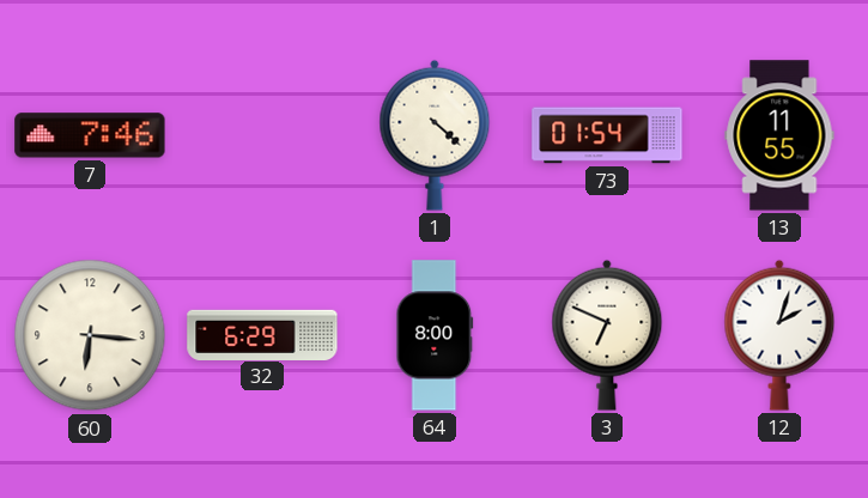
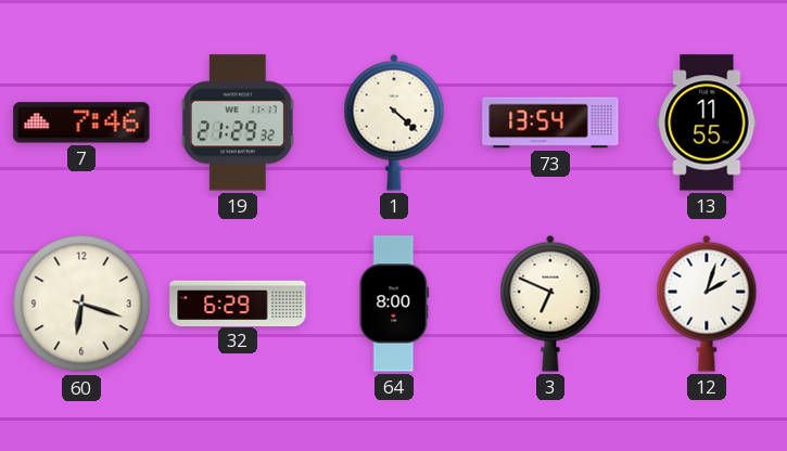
19: none -> 21:29
73: 01:54 -> 13:54
60: 6:16 -> 6:18
